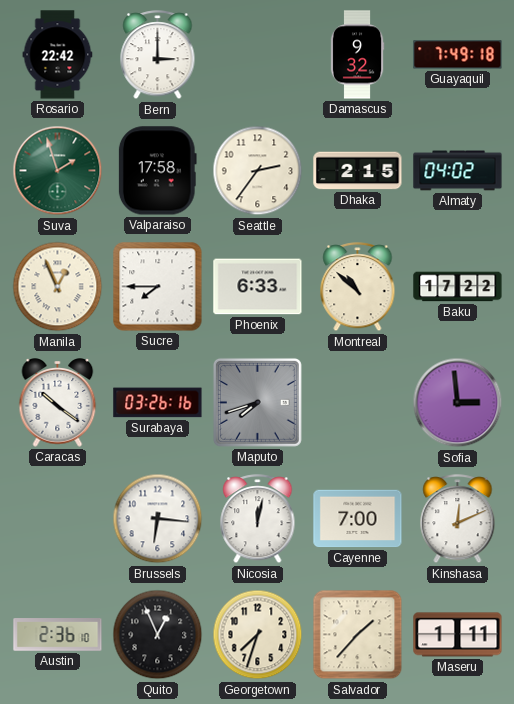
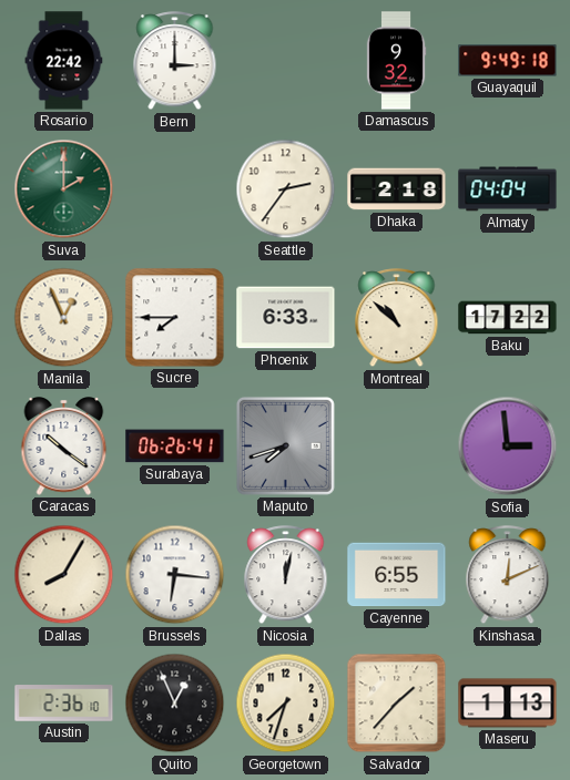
Guayaquil: 7:49 -> 9:49
Suva: 1:57 -> 2:00
Valparaiso: 17:58 -> none
Dhaka: 2:15 -> 2:18
Almaty: 04:02 -> 04:04
Surabaya: 03:26 -> 06:26
Dallas: none -> 8:05
Cayenne: 7:00 -> 6:55
Maseru: 1:11 -> 1:13
